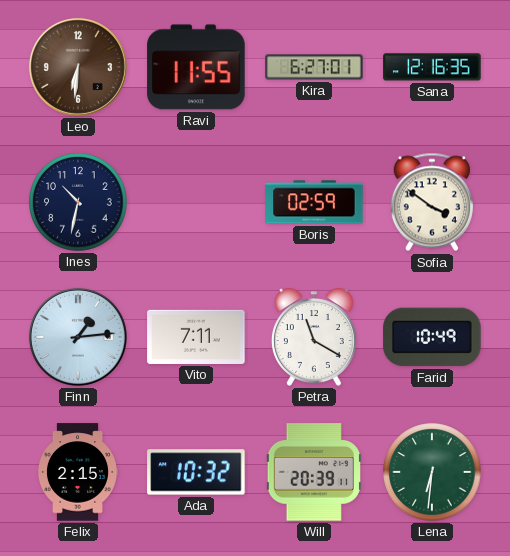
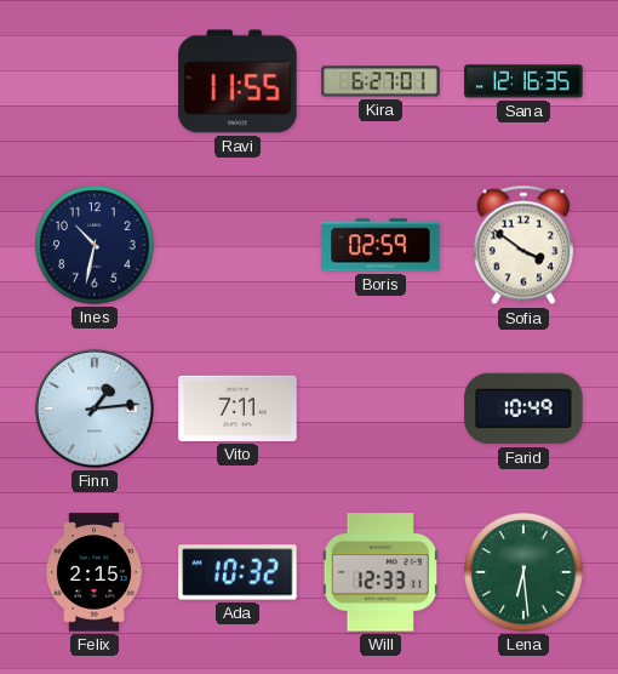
Leo: 6:31 -> none
Petra: 11:20 -> none
Will: 20:39 -> 12:33
Lena: 6:31 -> 6:29
